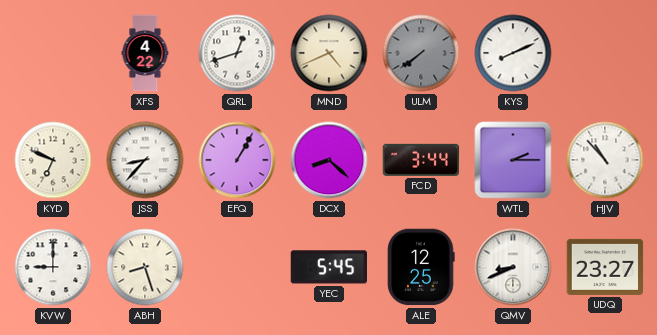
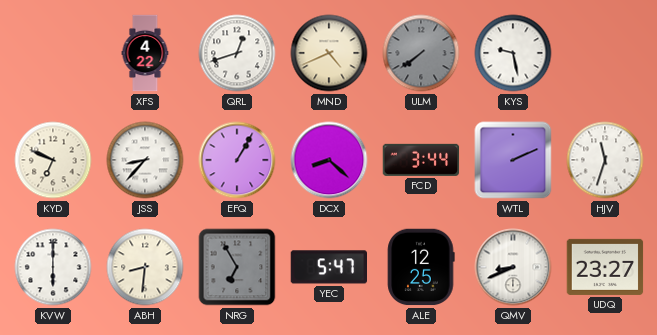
KYS: 8:11 -> 9:28
WTL: 2:15 -> 2:11
HJV: 10:53 -> 11:33
KVW: 9:00 -> 6:00
ABH: 8:27 -> 8:31
NRG: none -> 6:55
YEC: 5:45 -> 5:47
